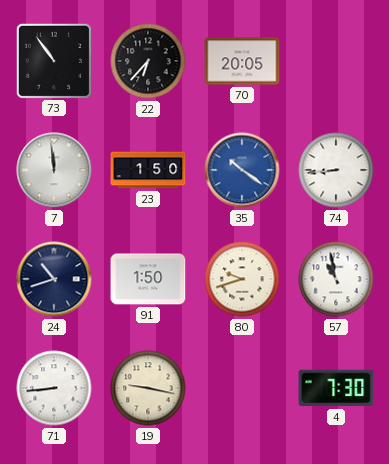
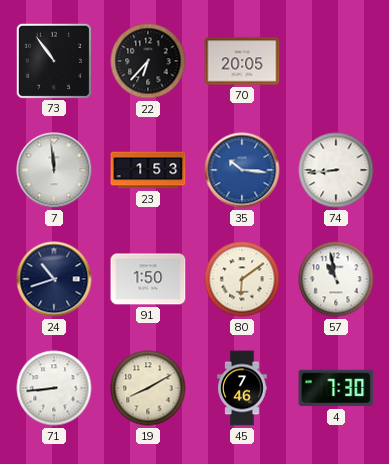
23: 1:50 -> 1:53
35: 10:21 -> 10:16
80: 9:42 -> 6:09
19: 9:17 -> 8:10
45: none -> 7:46
